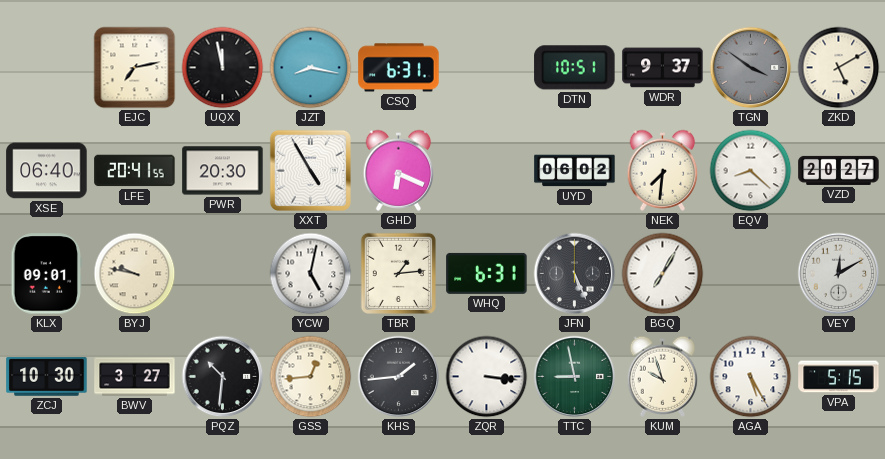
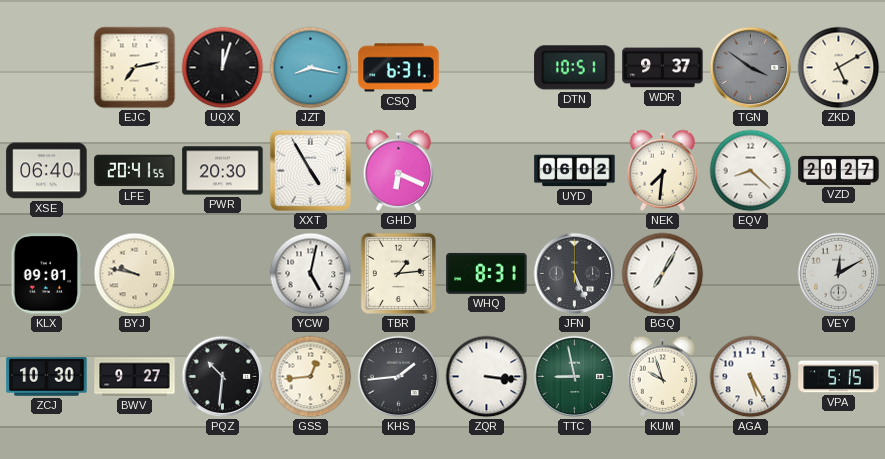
UQX: 11:58 -> 12:03
WHQ: 6:31 -> 8:31
BWV: 3:27 -> 9:27
